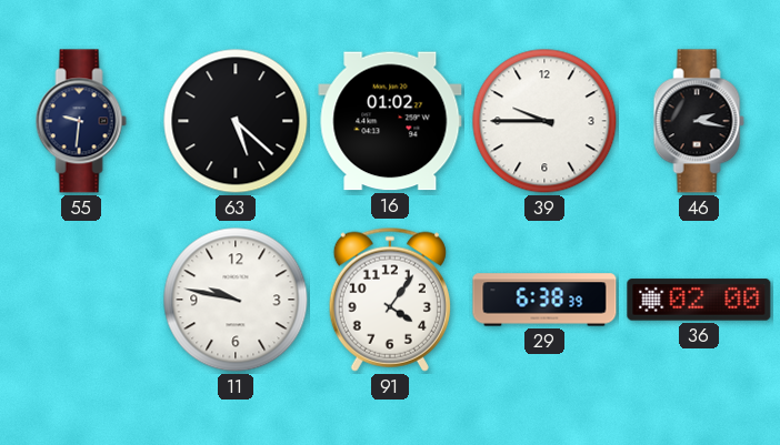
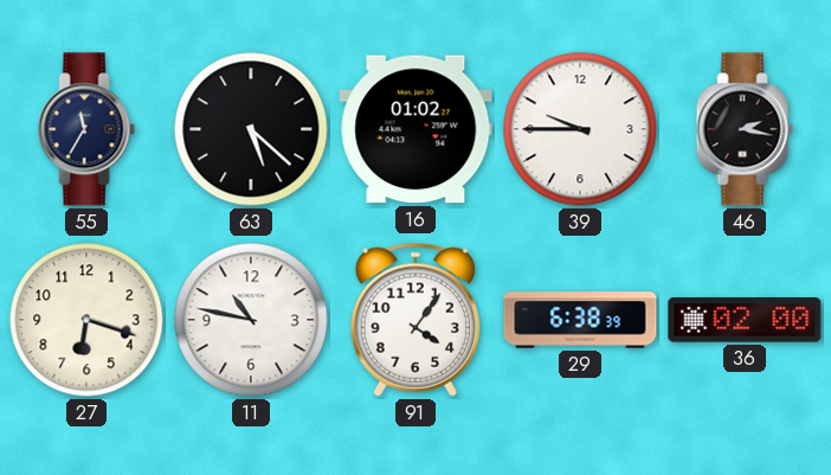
55: 9:31 -> 11:35
27: none -> 6:18
11: 9:47 -> 10:47
